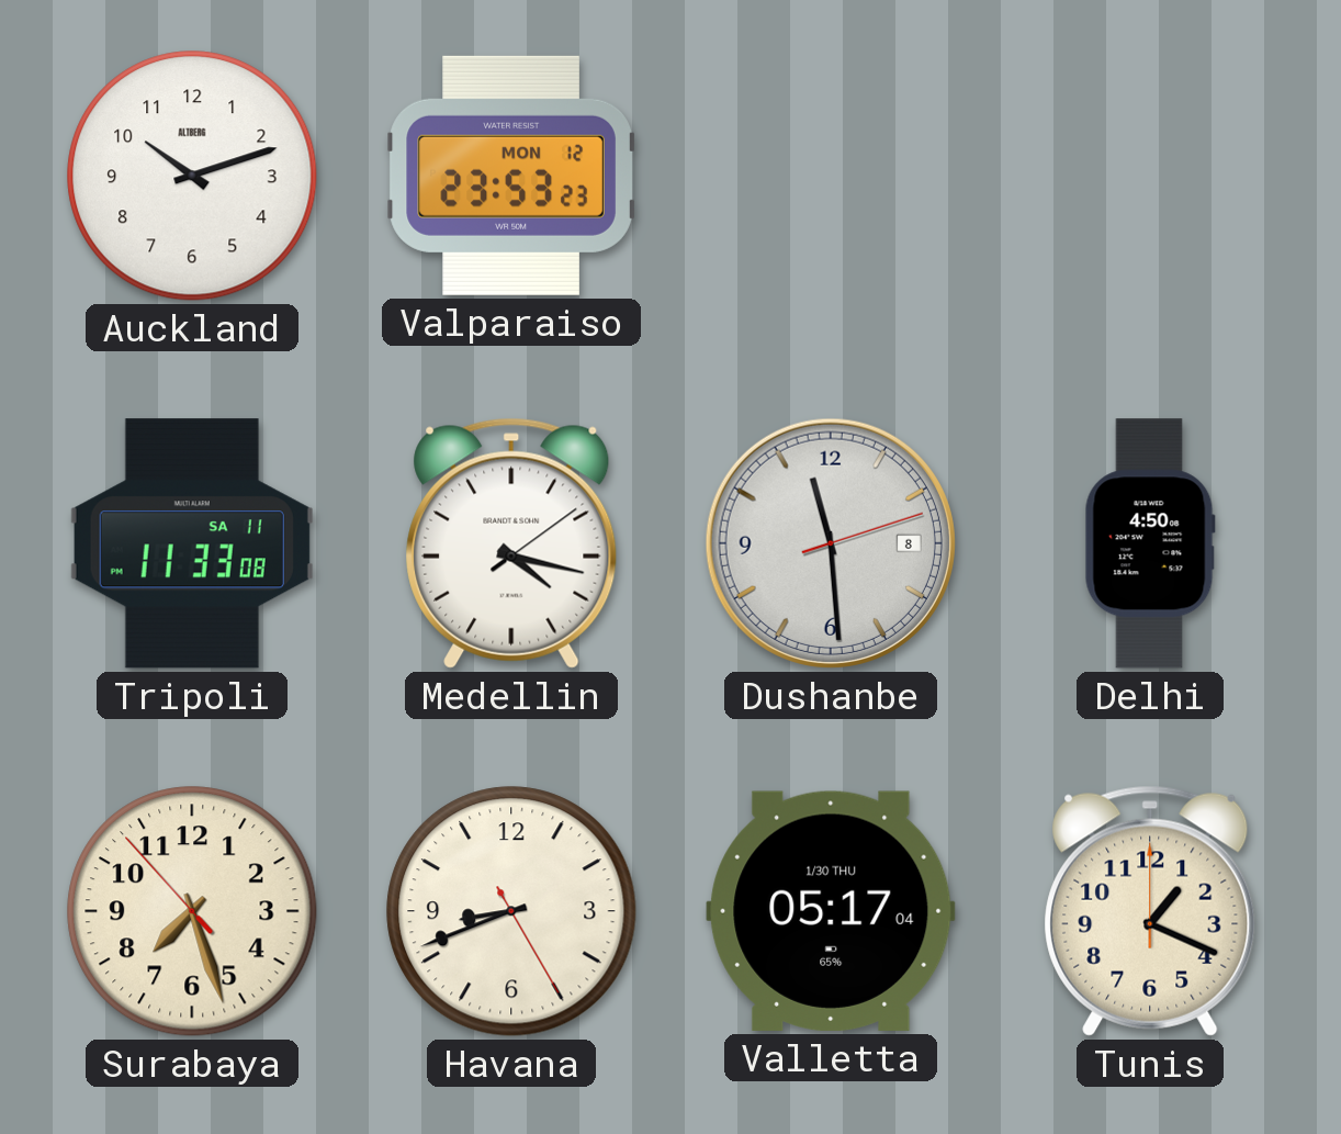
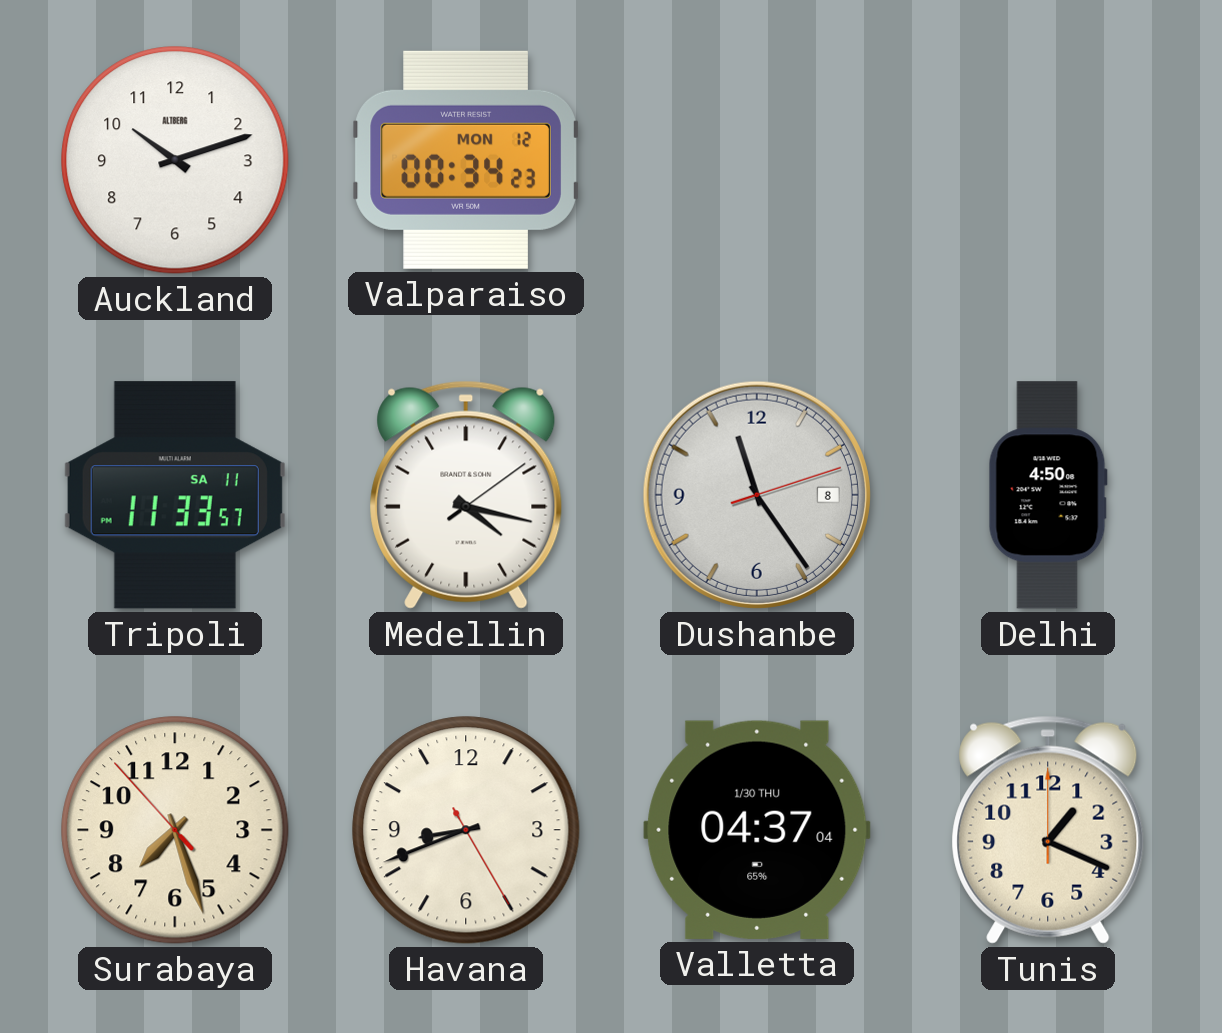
Valparaiso: 23:53 -> 00:34
Tripoli: 11:33:08 -> 11:33:57
Dushanbe: 11:29 -> 11:24
Valletta: 05:17 -> 04:37
